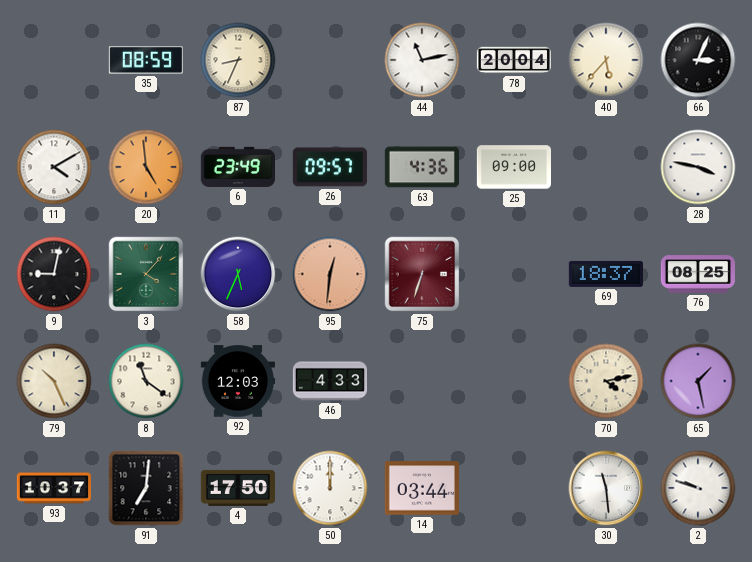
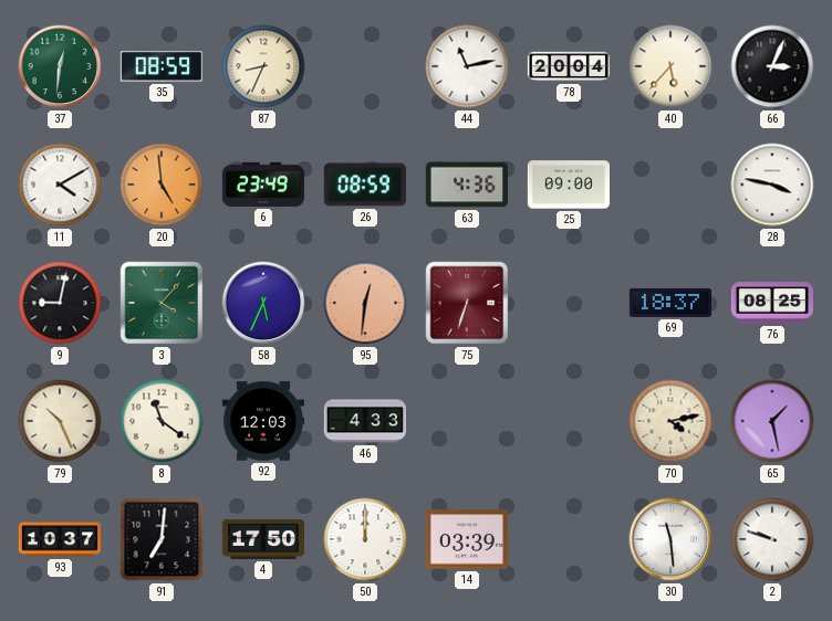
37: none -> 12:31
26: 09:57 -> 08:59
14: 03:44 -> 03:39
